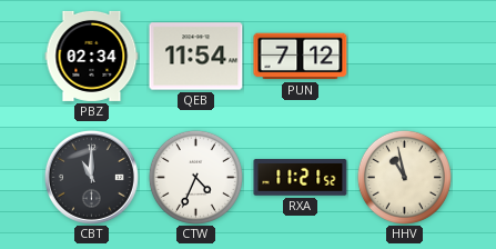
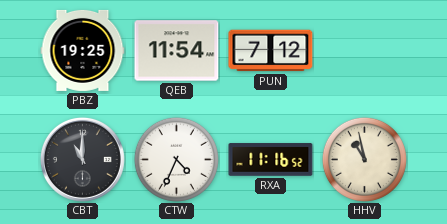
PBZ: 02:34 -> 19:25
RXA: 11:21 -> 11:16
